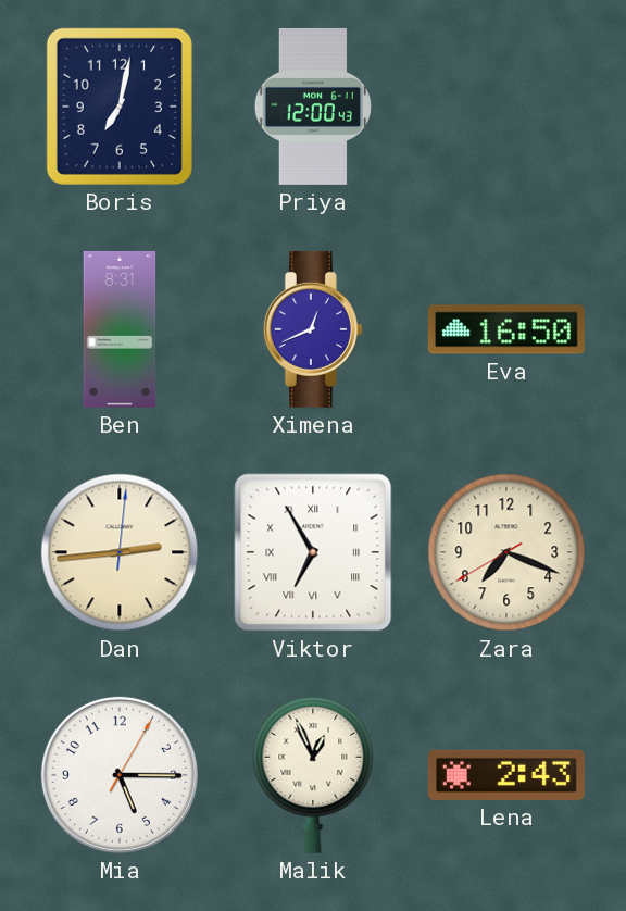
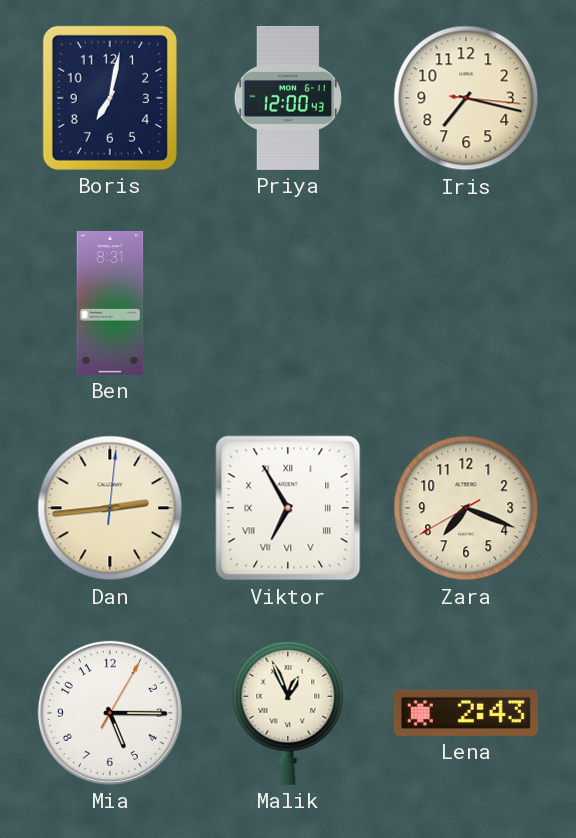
Iris: none -> 7:17
Ximena: 12:41 -> none
Eva: 16:50 -> none
